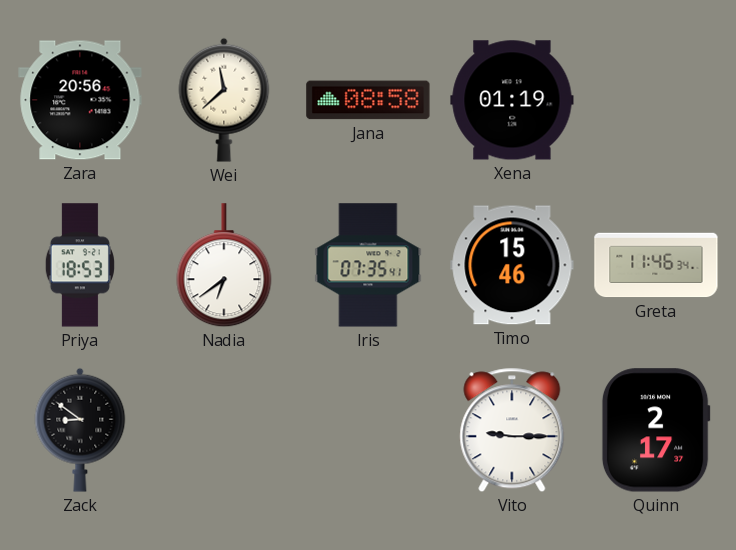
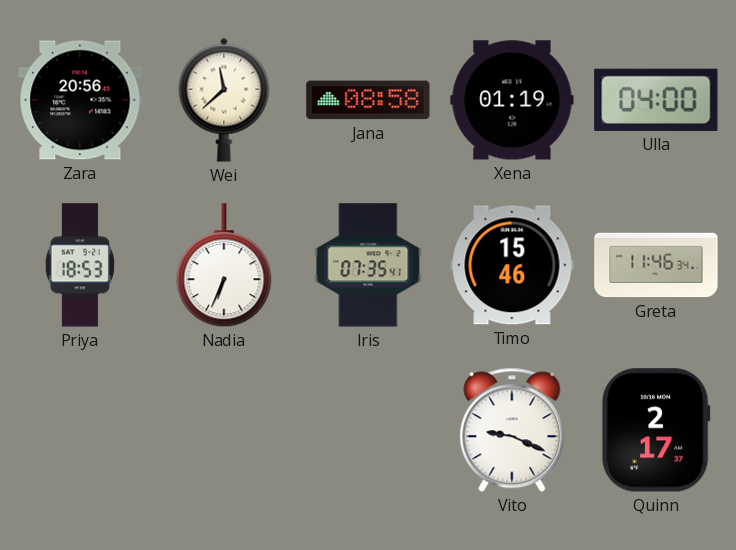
Ulla: none -> 04:00
Nadia: 6:39 -> 6:34
Zack: 8:51 -> none
Vito: 9:15 -> 9:19
